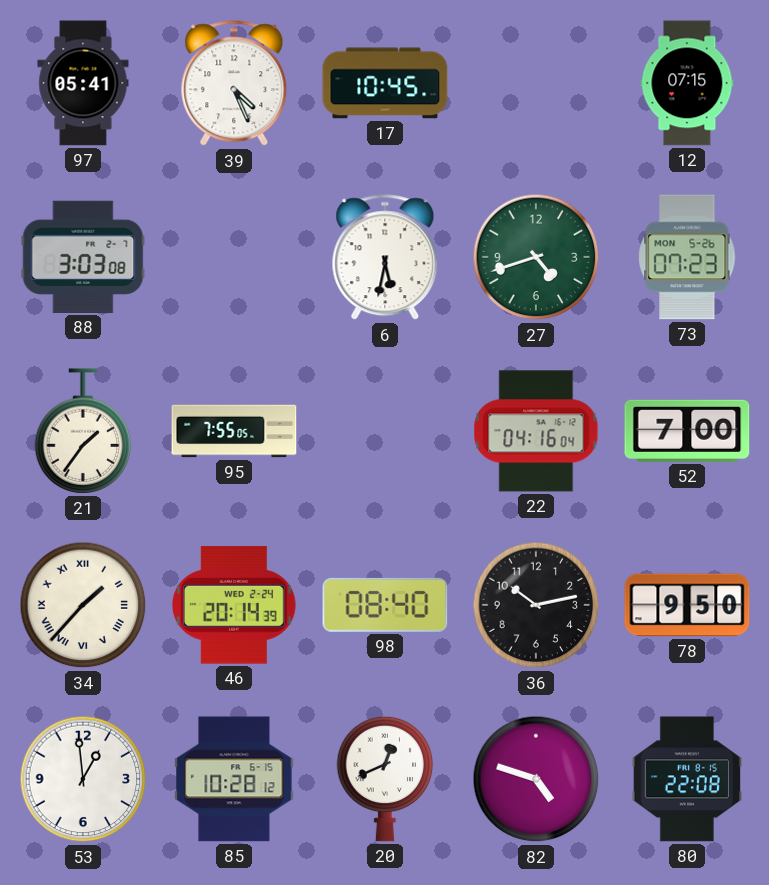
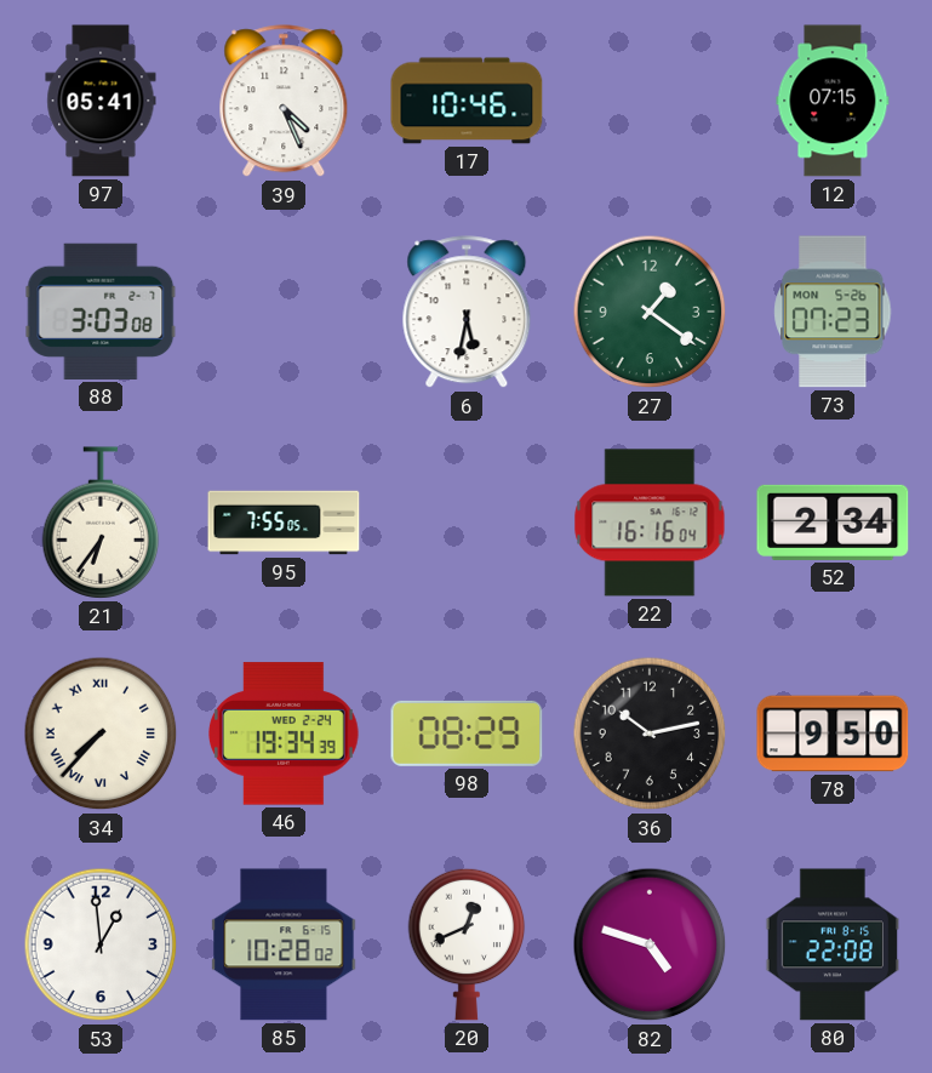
17: 10:45 -> 10:46
27: 4:42 -> 1:21
21: 1:36 -> 6:36
22: 04:16 -> 16:16
52: 7:00 -> 2:34
34: 1:37 -> 7:37
46: 20:14 -> 19:34
98: 08:40 -> 08:29
85: 10:28:12 -> 10:28:02
